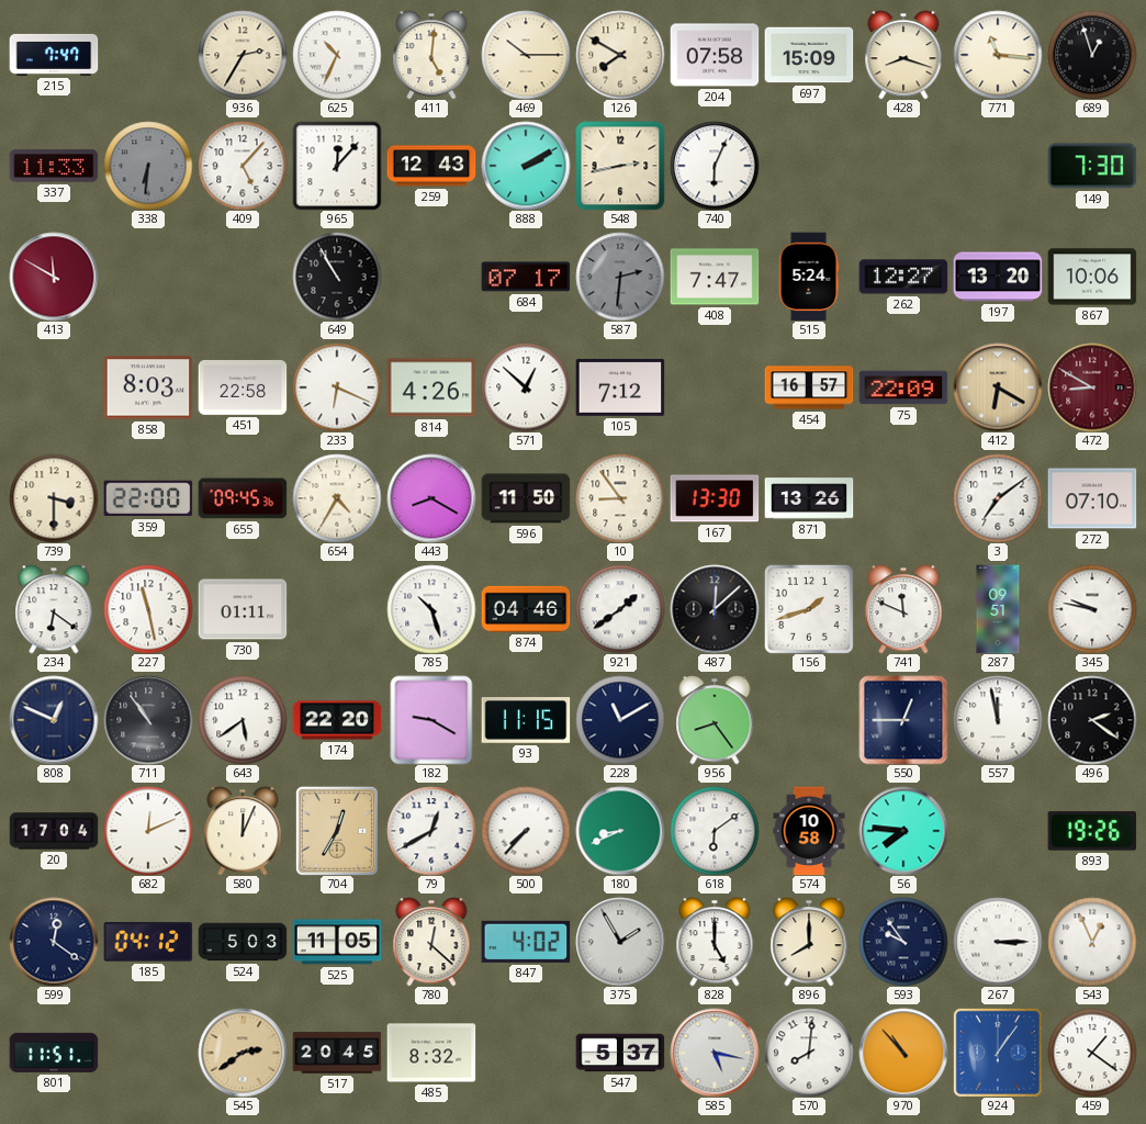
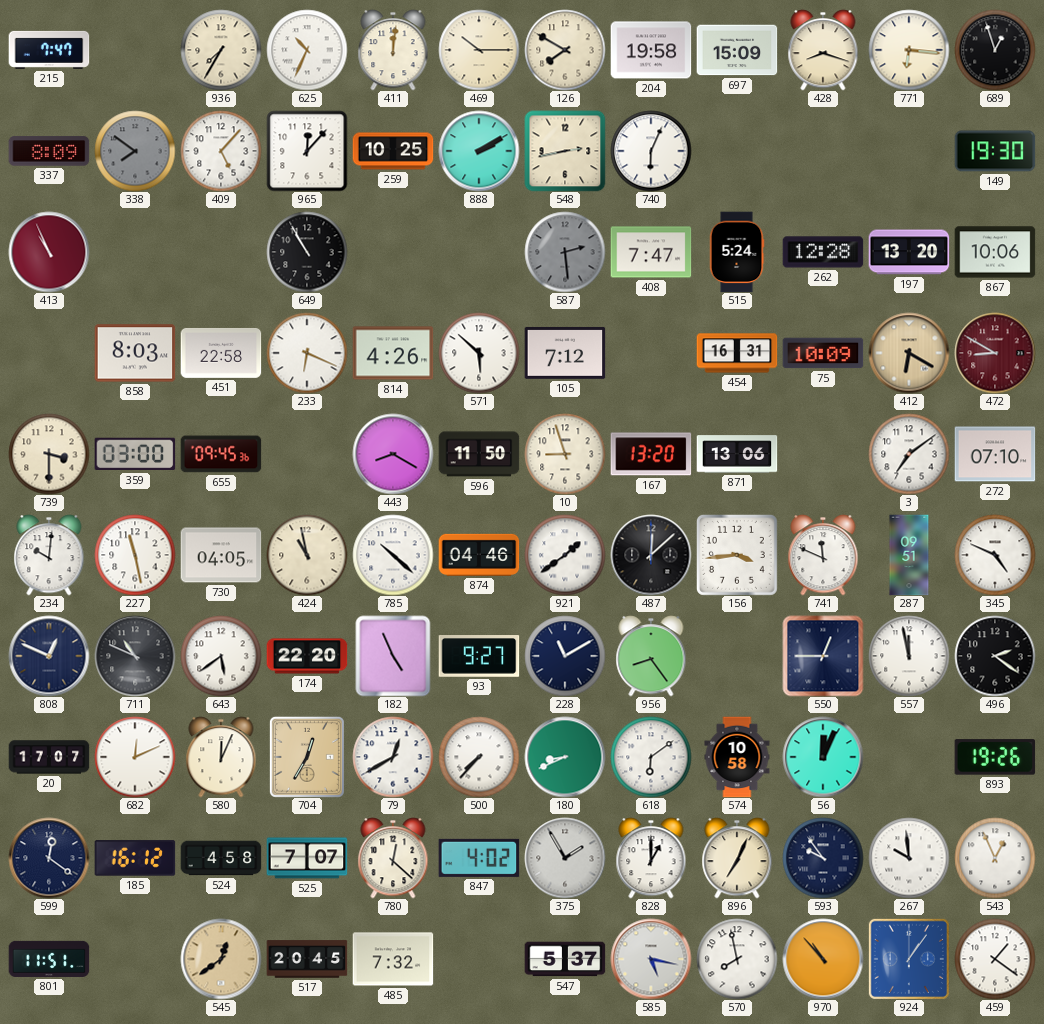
936: 2:35 -> 7:35
411: 5:01 -> 12:01
204: 07:58 -> 19:58
771: 11:16 -> 6:16
337: 11:33 -> 8:09
338: 6:31 -> 7:51
259: 12:43 -> 10:25
149: 7:30 -> 19:30
413: 11:50 -> 10:56
684: 07:17 -> none
587: 2:31 -> 2:29
262: 12:27 -> 12:28
571: 12:52 -> 5:52
454: 16:57 -> 16:31
75: 22:09 -> 10:09
359: 22:00 -> 03:00
654: 4:35 -> none
10: 8:54 -> 8:57
167: 13:30 -> 13:20
871: 13:26 -> 13:06
234: 6:21 -> 10:01
730: 01:11 -> 04:05
424: none -> 10:58
785: 10:27 -> 10:22
156: 1:42 -> 3:44
345: 9:47 -> 4:49
711: 10:54 -> 10:49
182: 9:20 -> 4:56
93: 11:15 -> 9:27
20: 17:04 -> 17:07
56: 7:46 -> 12:04
185: 04:12 -> 16:12
524: 5:03 -> 4:58
525: 11:05 -> 7:07
828: 5:00 -> 1:00
896: 8:00 -> 7:04
267: 3:15 -> 9:59
545: 2:39 -> 12:39
485: 8:32 -> 7:32
570: 8:01 -> 7:58
